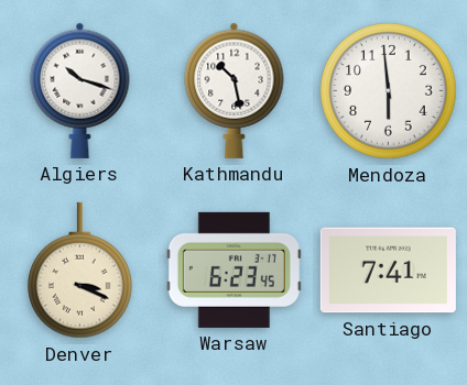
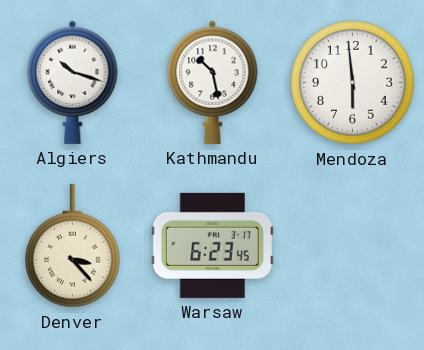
Denver: 3:19 -> 3:23
Santiago: 7:41 -> none
